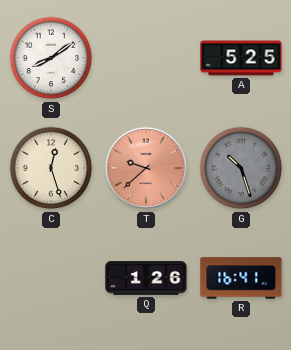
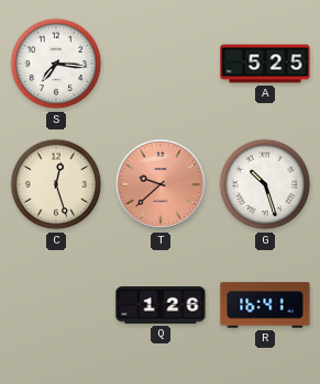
S: 8:09 -> 7:16
G dial: grey -> white
